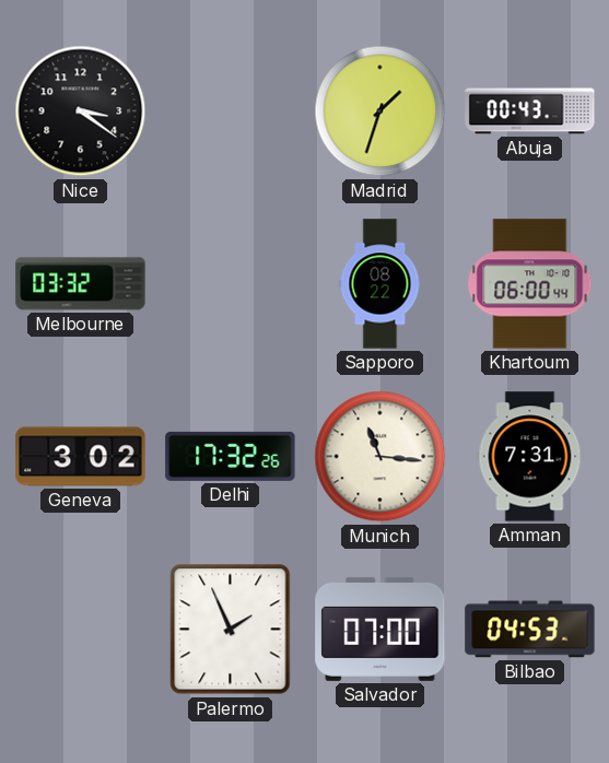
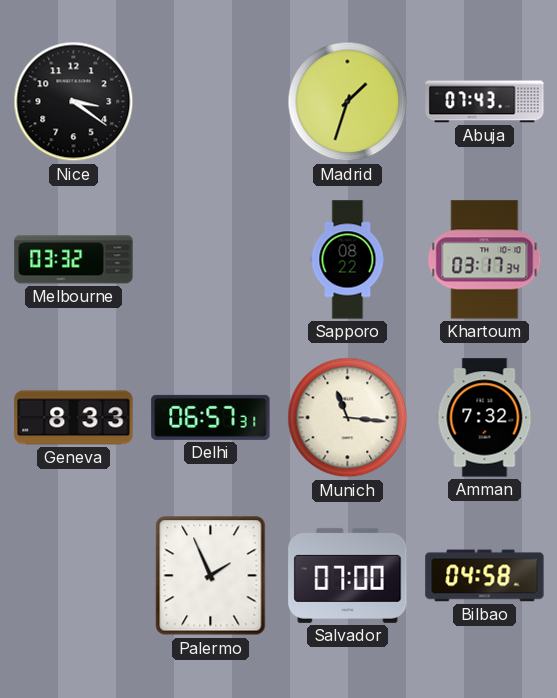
Abuja: 00:43 -> 07:43
Khartoum: 06:00 -> 03:17
Geneva: 3:02 -> 8:33
Delhi: 17:32 -> 06:57
Amman: 7:31 -> 7:32
Bilbao: 04:53 -> 04:58
